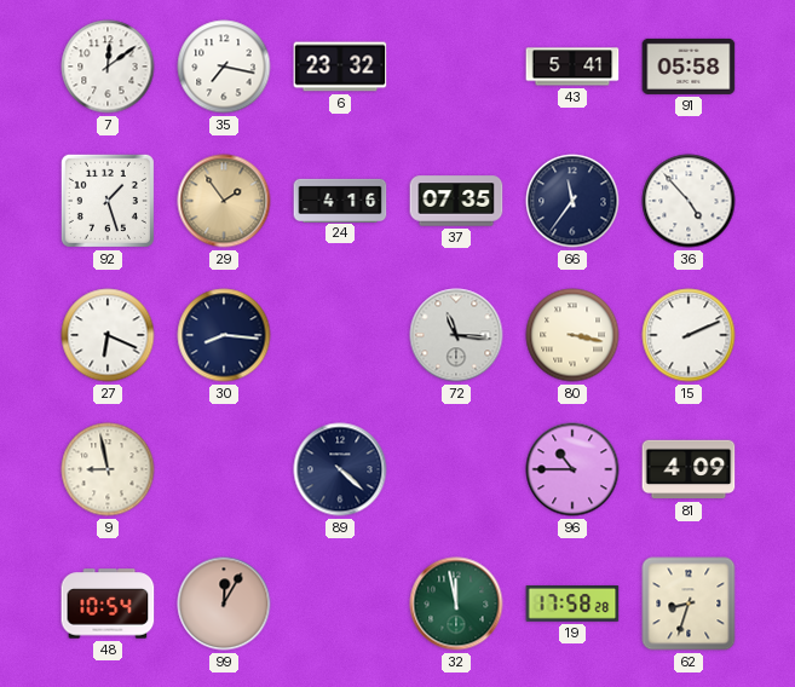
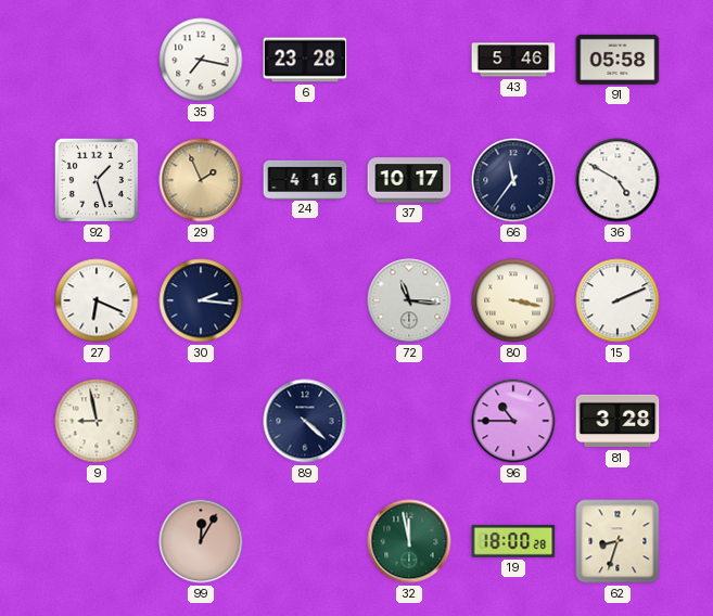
7: 12:09 -> none
6: 23:32 -> 23:28
43: 5:41 -> 5:46
29: 1:54 -> 1:56
37: 07:35 -> 10:17
36: 4:53 -> 4:50
30: 8:16 -> 2:16
81: 4:09 -> 3:28
48: 10:54 -> none
19: 17:58 -> 18:00
